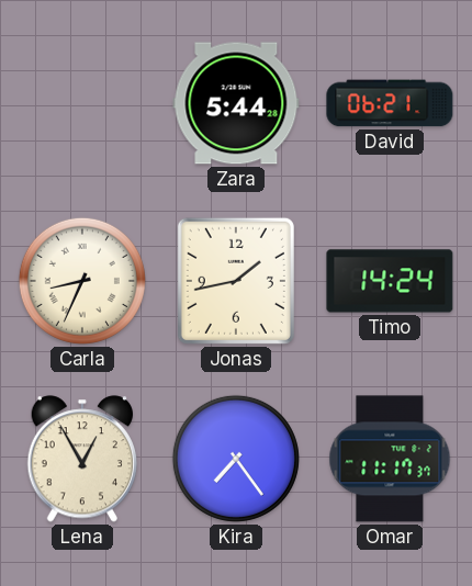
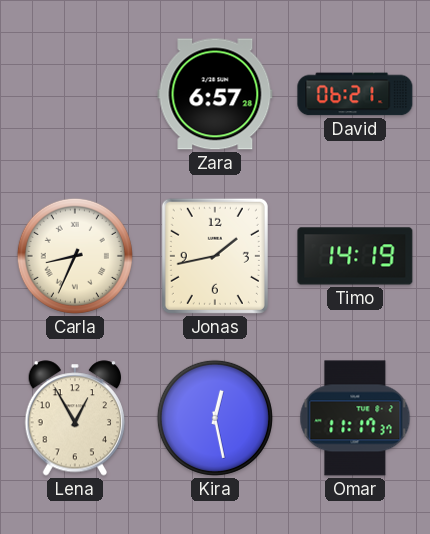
Zara: 5:44 -> 6:57
Timo: 14:24 -> 14:19
Kira: 7:24 -> 12:28
